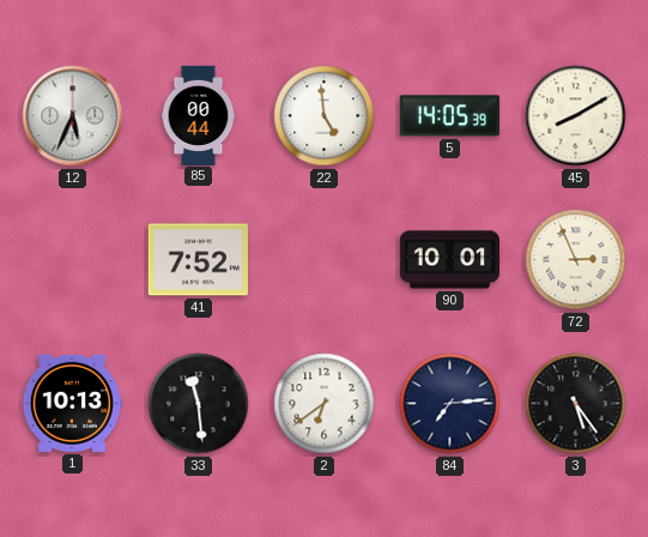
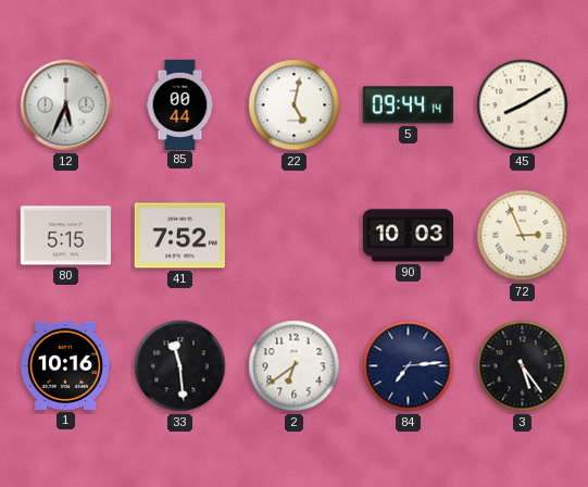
22: 4:59 -> 5:02
5: 14:05 -> 09:44
80: none -> 5:15
90: 10:01 -> 10:03
1: 10:13 -> 10:16
